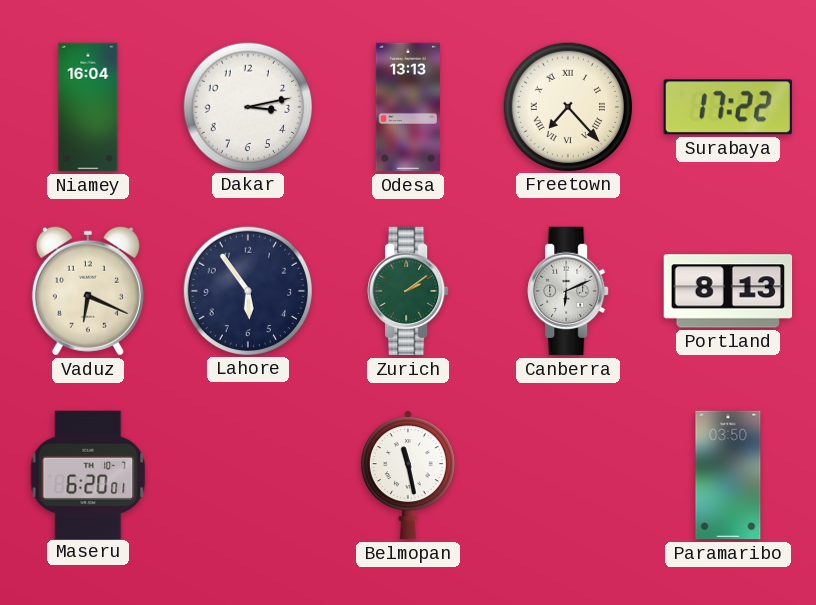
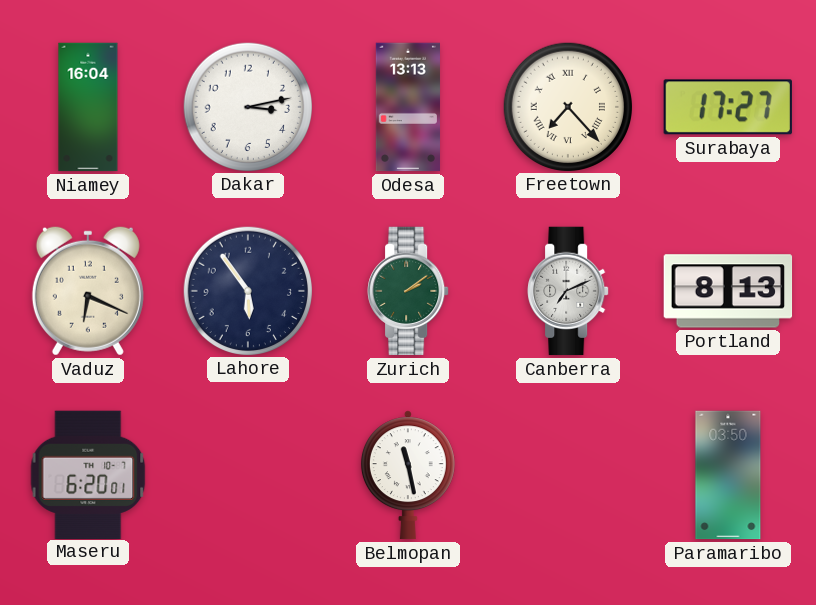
Surabaya: 17:22 -> 17:27
Canberra: 6:11 -> 7:11
